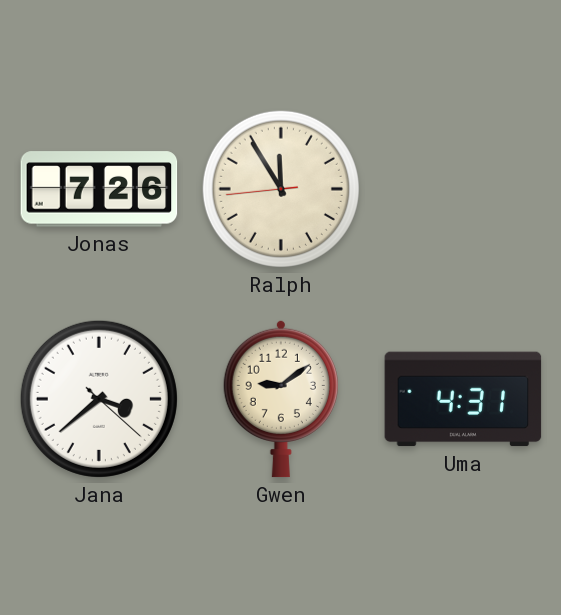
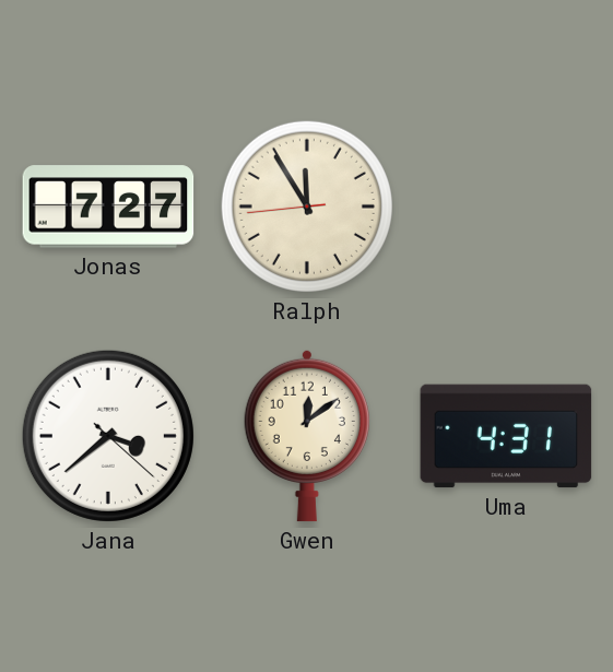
Jonas: 7:26 -> 7:27
Gwen: 9:09 -> 12:09
